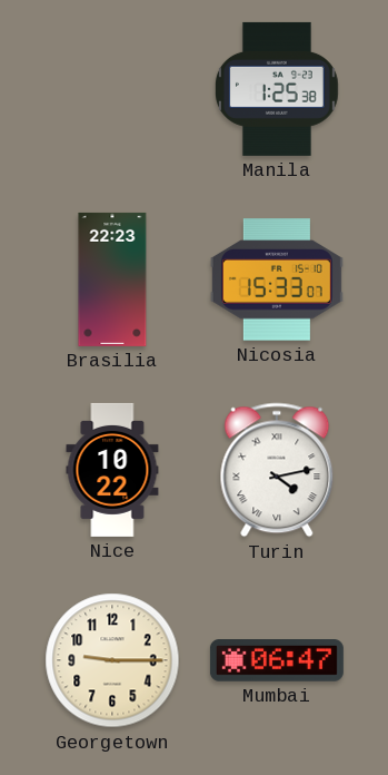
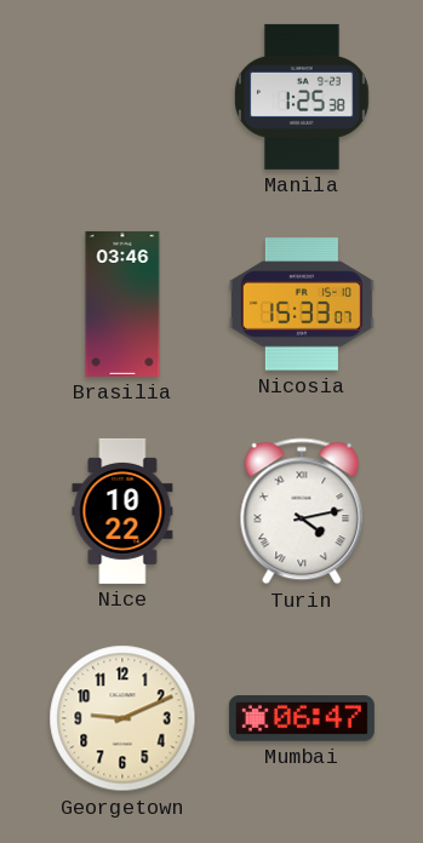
Brasilia: 22:23 -> 03:46
Georgetown: 9:15 -> 9:11
